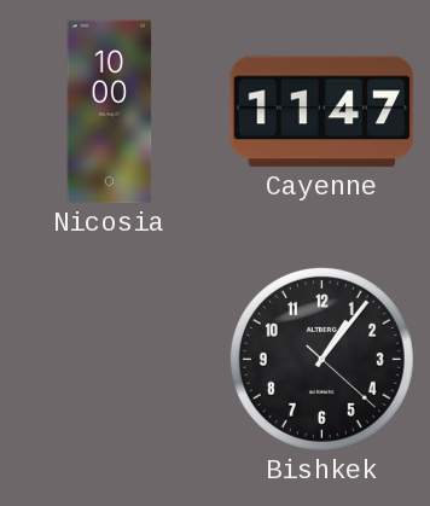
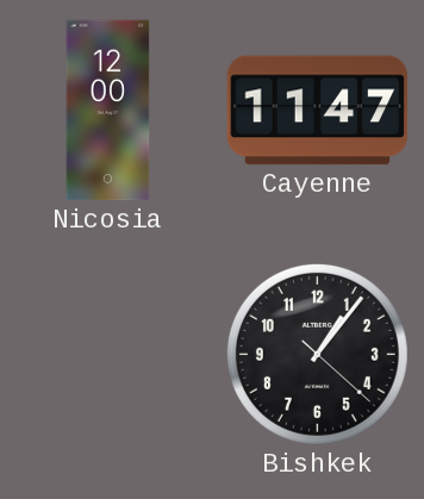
Nicosia: 10:00 -> 12:00
